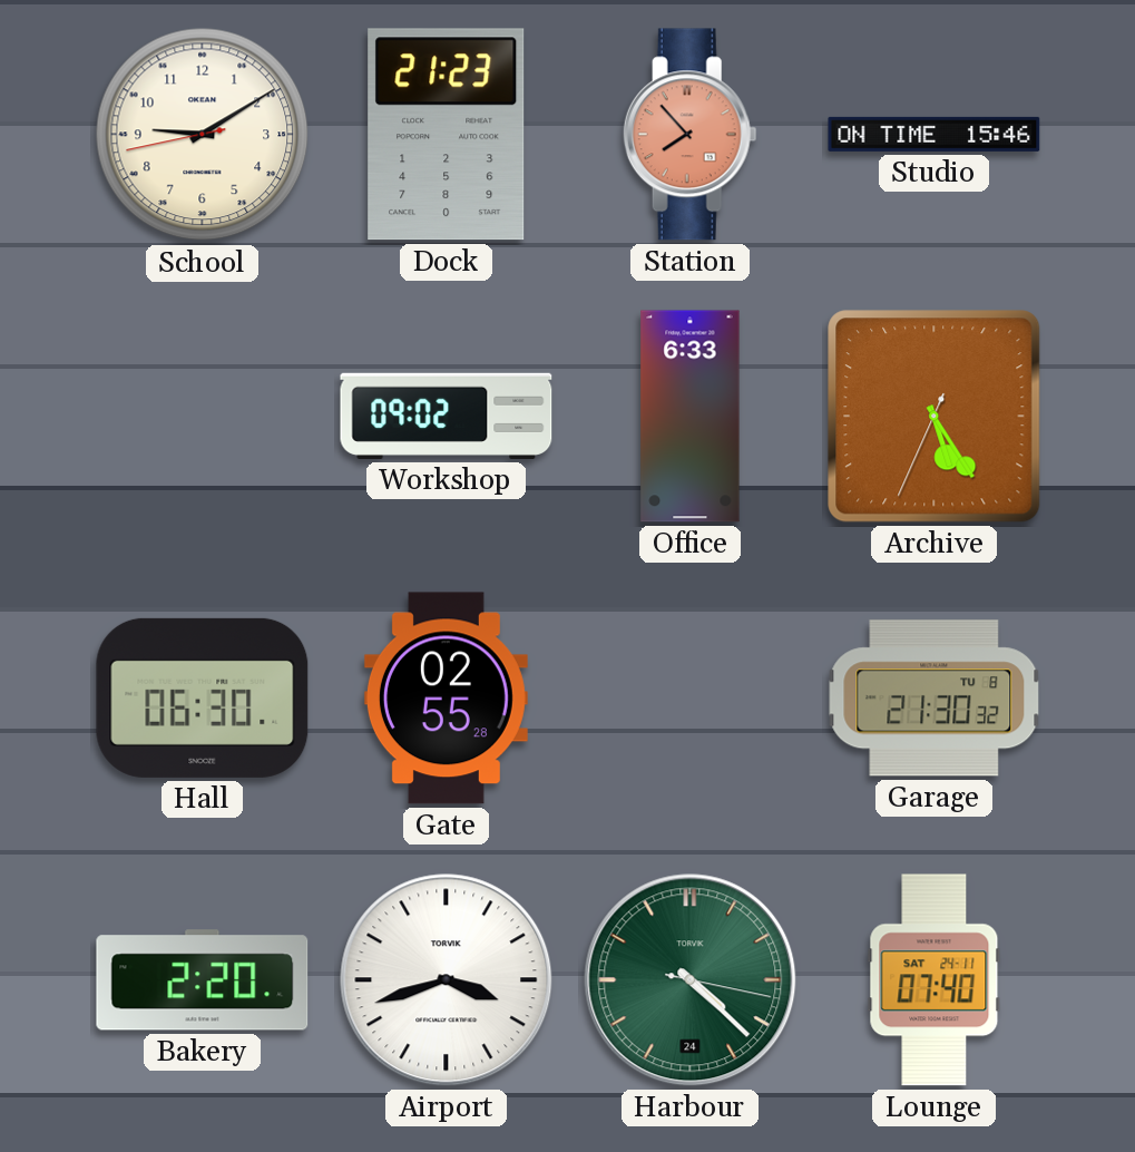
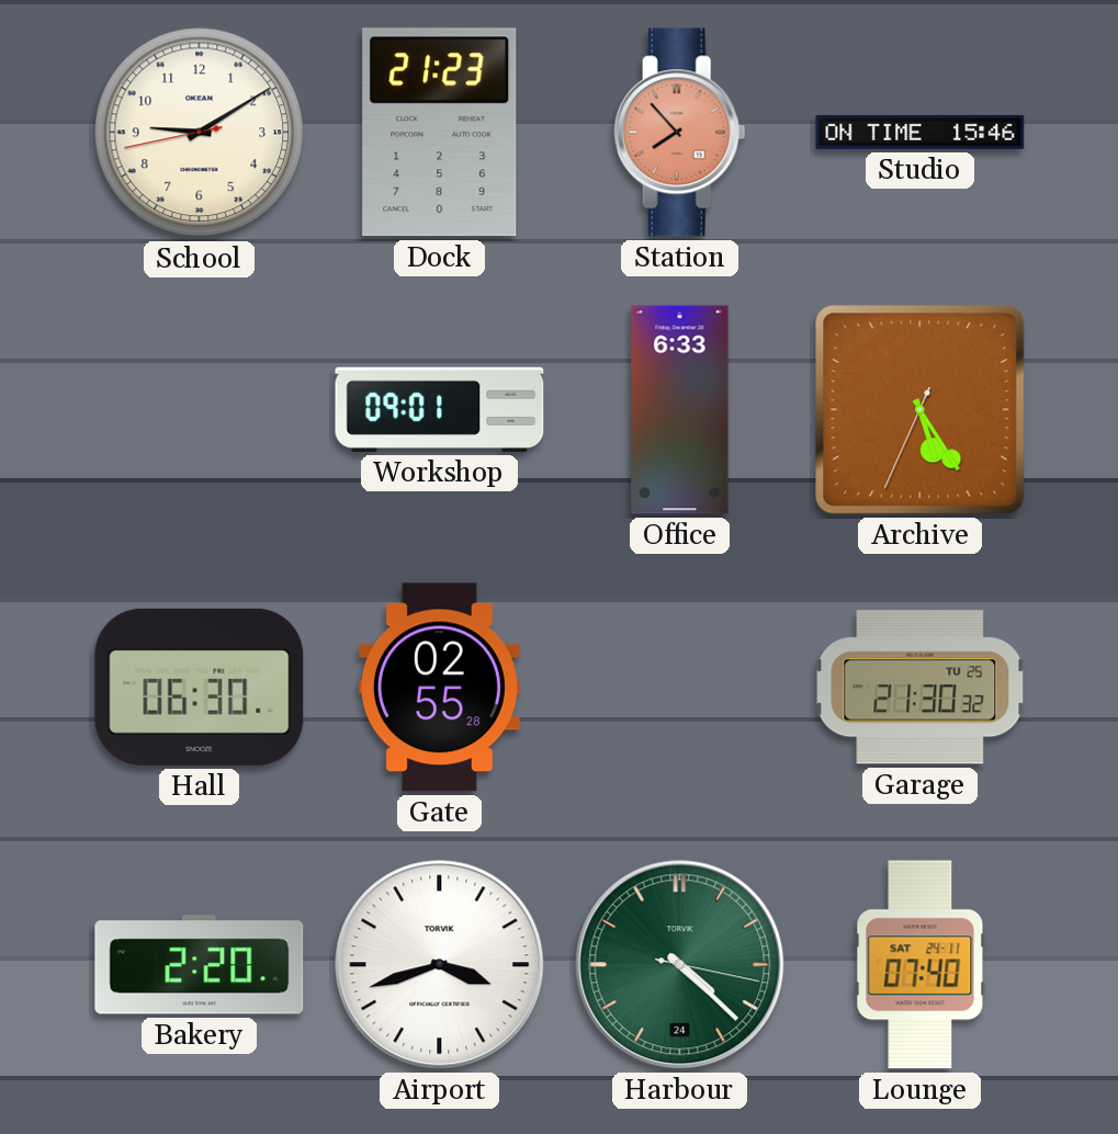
Workshop: 09:02 -> 09:01
Garage date: TU 8 -> TU 25
